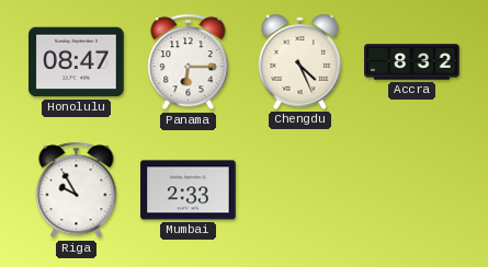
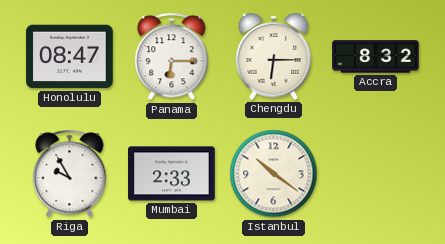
Chengdu: 4:26 -> 6:15
Istanbul: none -> 10:21
